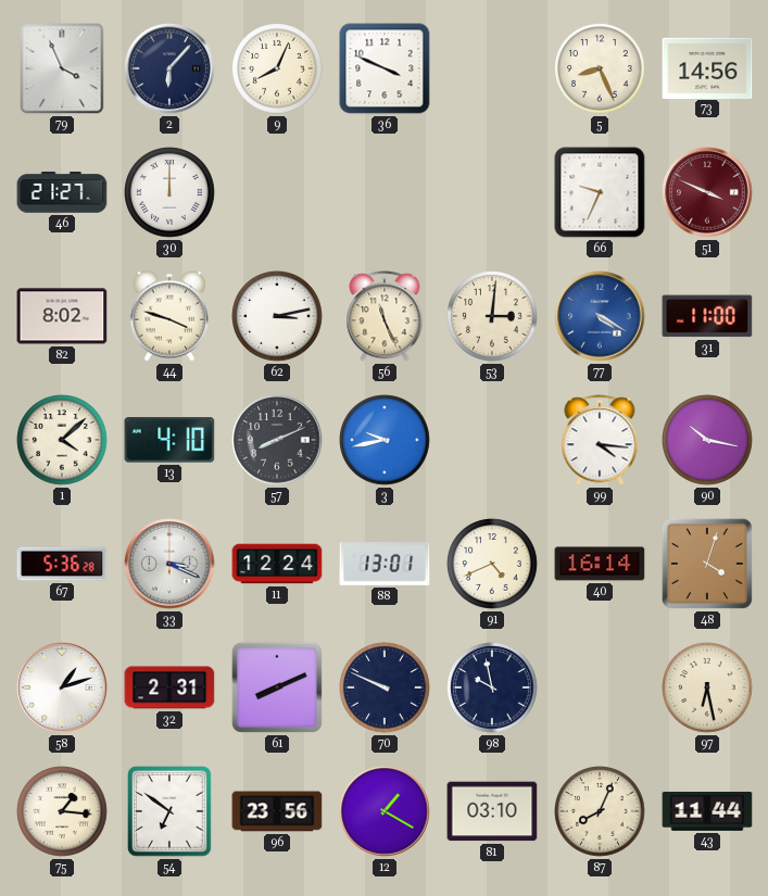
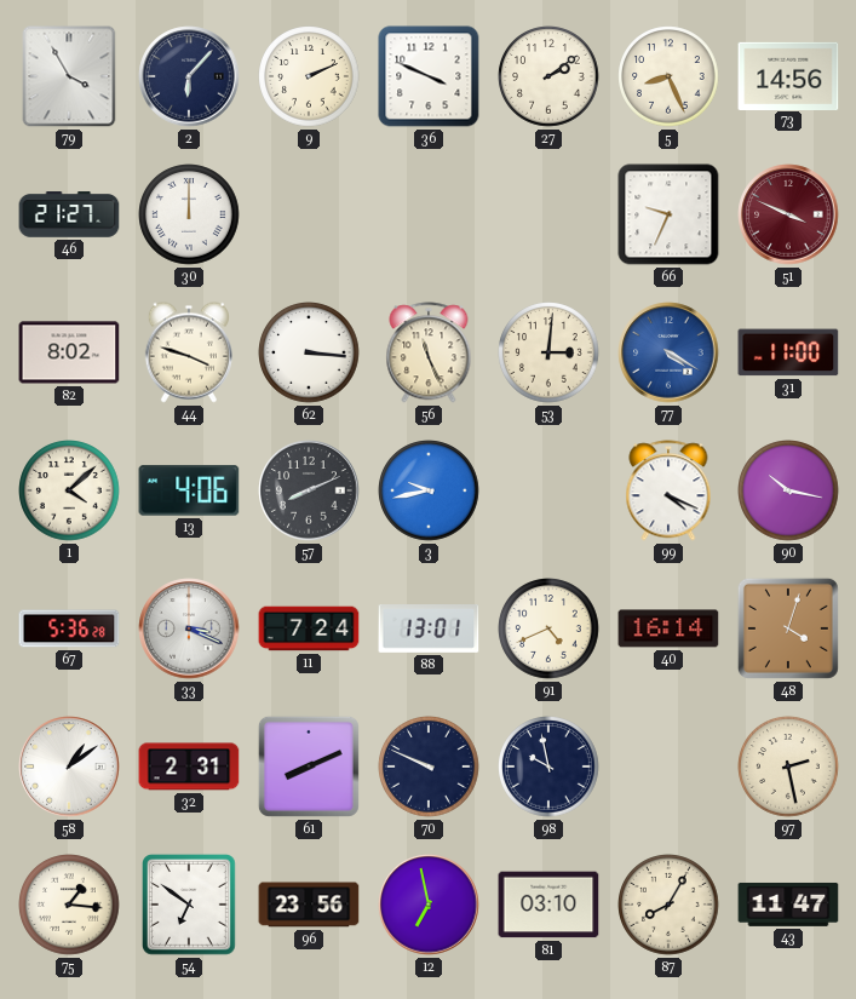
79: 3:56 -> 3:55
9: 8:04 -> 2:11
27: none -> 2:09
62: 3:13 -> 3:16
13: 4:10 -> 4:06
99: 4:16 -> 4:19
11: 12:24 -> 7:24
58: 1:12 -> 1:09
97: 6:28 -> 2:28
12: 1:20 -> 6:58
87: 8:04 -> 8:05
43: 11:44 -> 11:47
